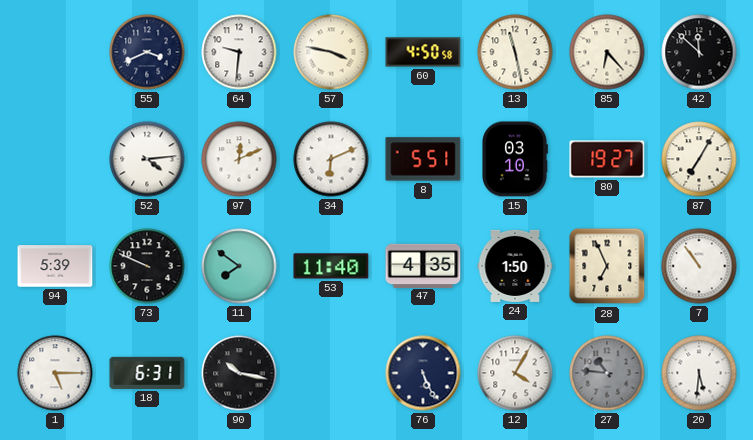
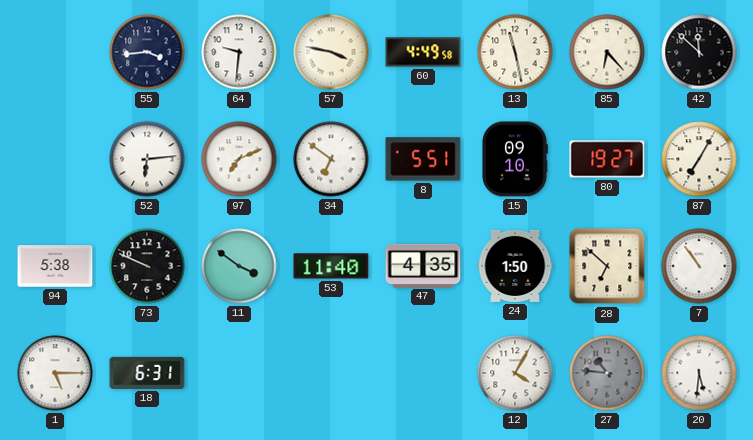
55: 3:41 -> 3:44
60: 4:50 -> 4:49
52: 4:14 -> 6:14
97: 12:11 -> 7:11
34: 6:11 -> 6:51
15: 03:10 -> 09:10
94: 5:39 -> 5:38
11: 7:51 -> 3:51
28: 6:56 -> 6:52
90: 10:17 -> none
76: 5:26 -> none
